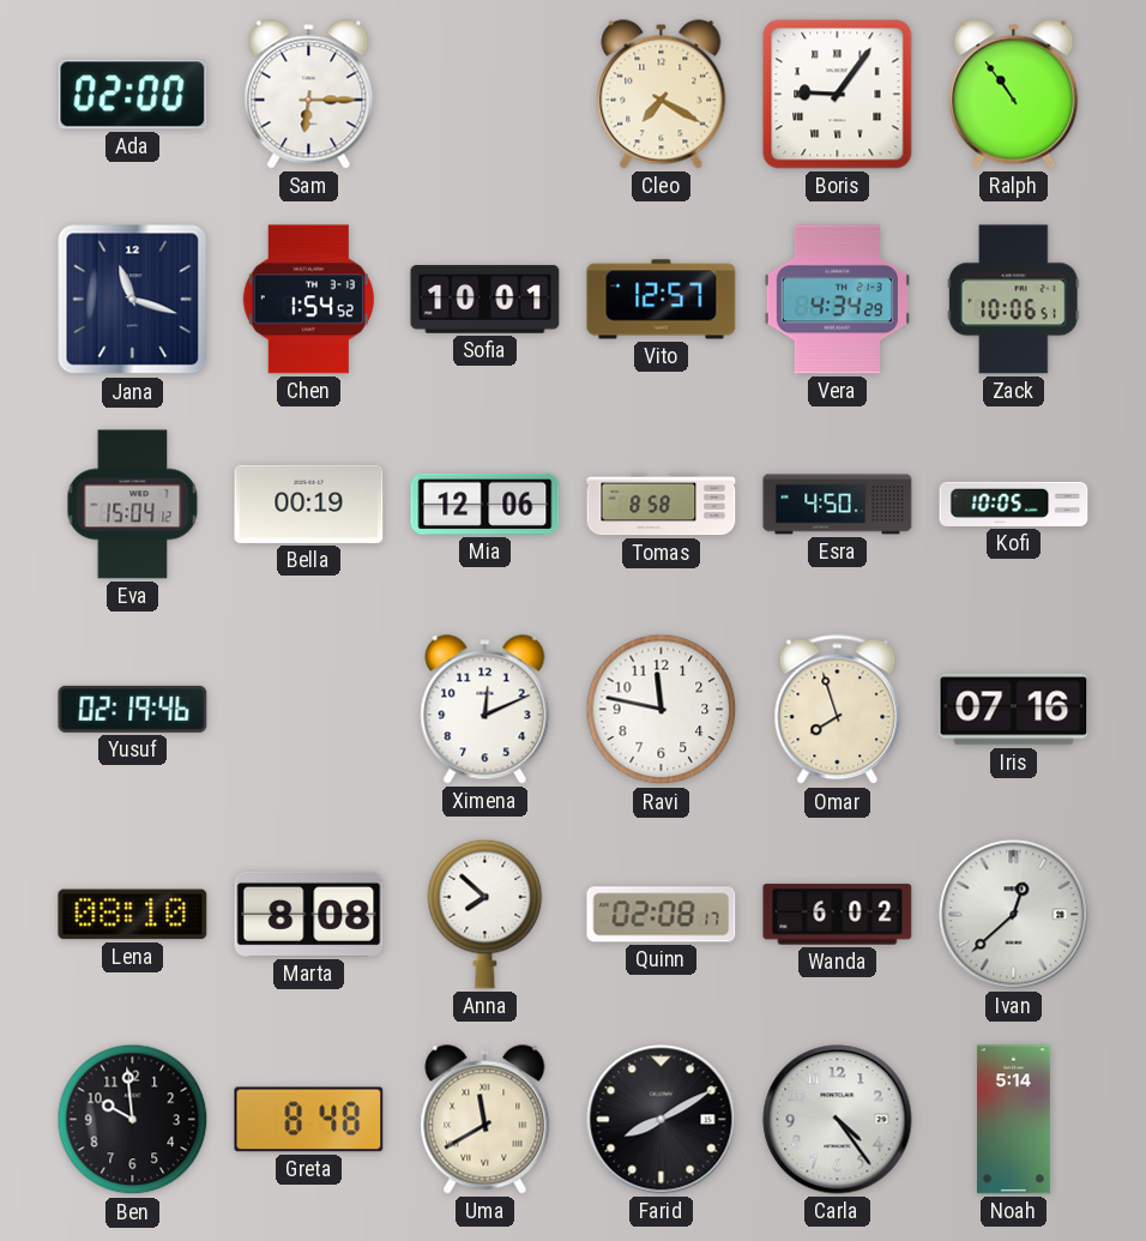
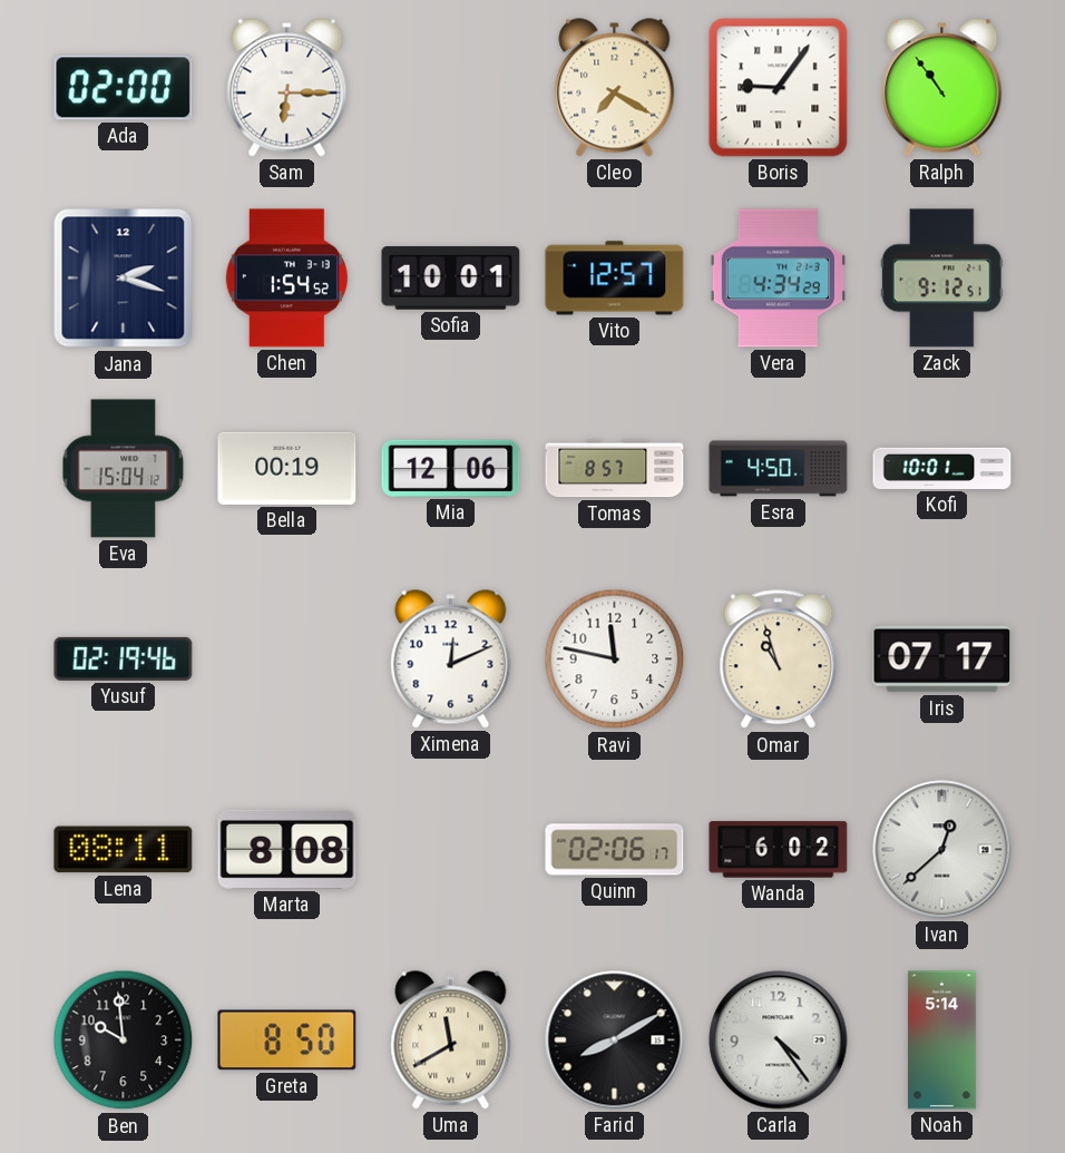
Jana: 11:18 -> 2:18
Zack: 10:06 -> 9:12
Tomas: 8:58 -> 8:57
Kofi: 10:05 -> 10:01
Omar: 7:57 -> 10:57
Iris: 07:16 -> 07:17
Lena: 08:10 -> 08:11
Anna: 7:52 -> none
Quinn: 02:08 -> 02:06
Greta: 8:48 -> 8:50
